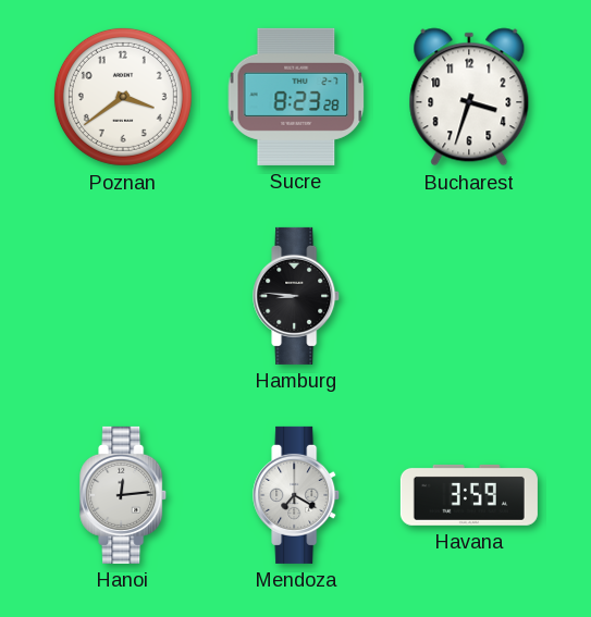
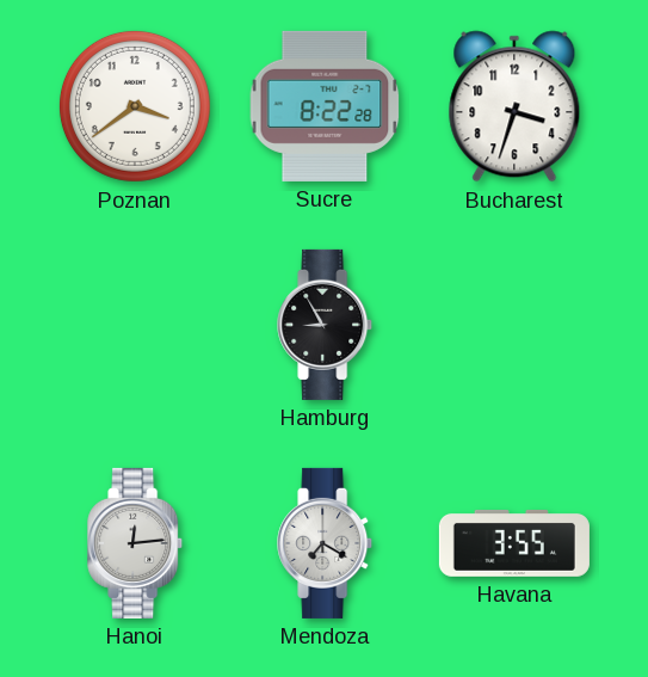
Sucre: 8:23 -> 8:22
Hamburg: 8:46 -> 8:55
Havana: 3:59 -> 3:55
